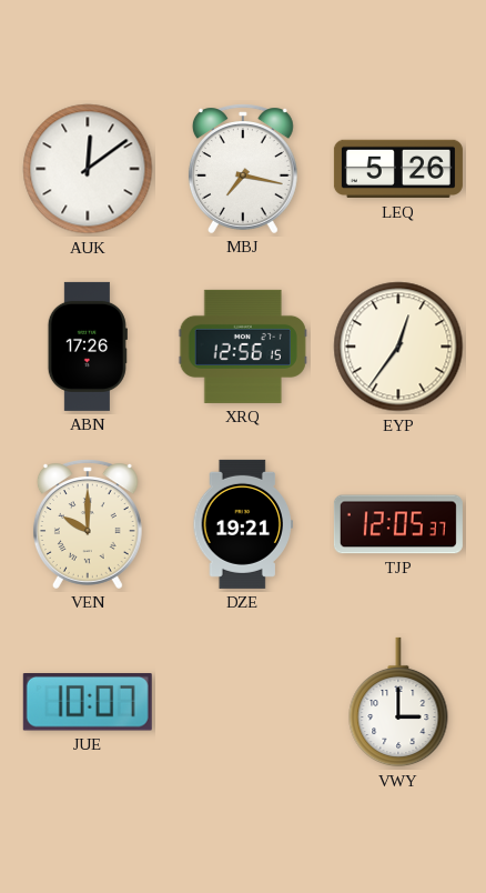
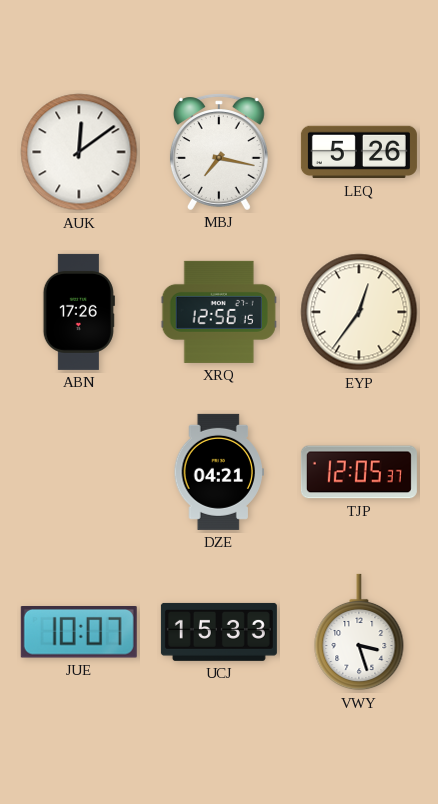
VEN: 10:00 -> none
DZE: 19:21 -> 04:21
UCJ: none -> 15:33
VWY: 3:00 -> 3:27
